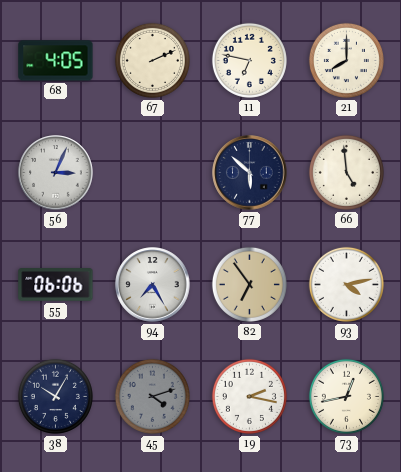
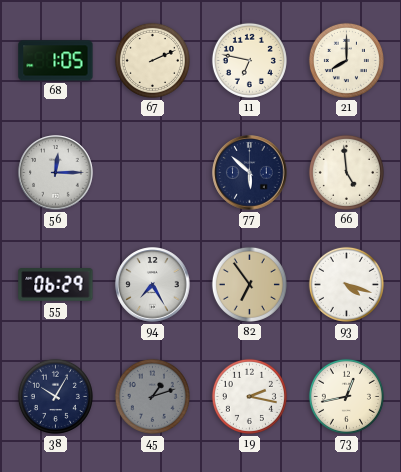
68: 4:05 -> 1:05
56: 3:04 -> 12:15
55: 06:06 -> 06:29
93: 4:13 -> 4:18
45: 4:12 -> 1:12
